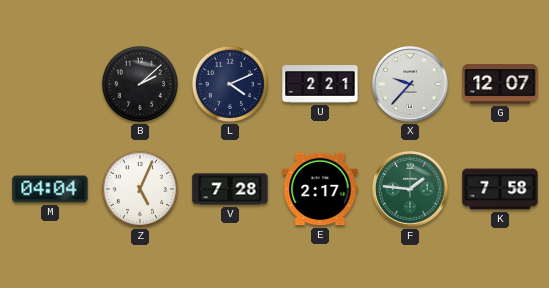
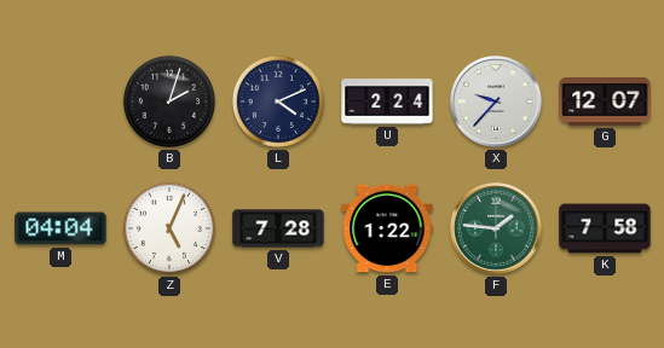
B: 2:08 -> 2:03
U: 2:21 -> 2:24
E: 2:17 -> 1:22
